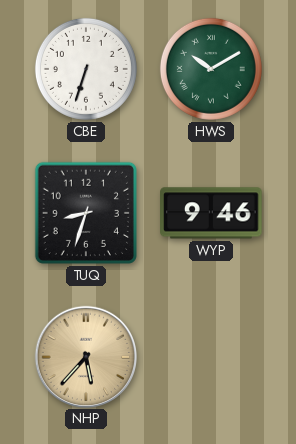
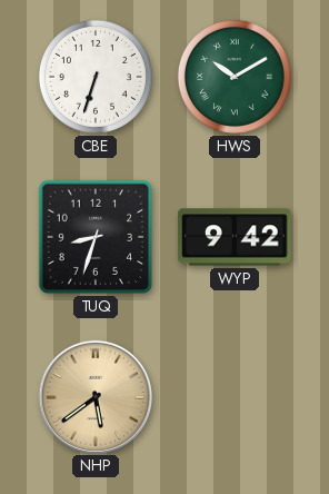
WYP: 9:46 -> 9:42
NHP: 5:37 -> 5:39
